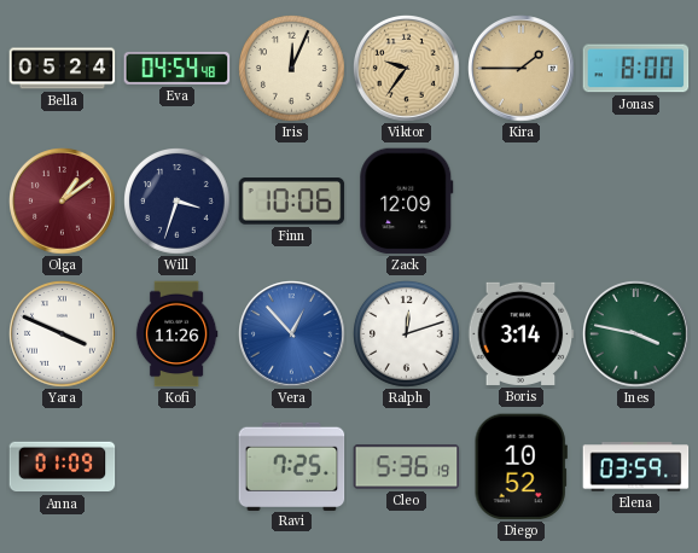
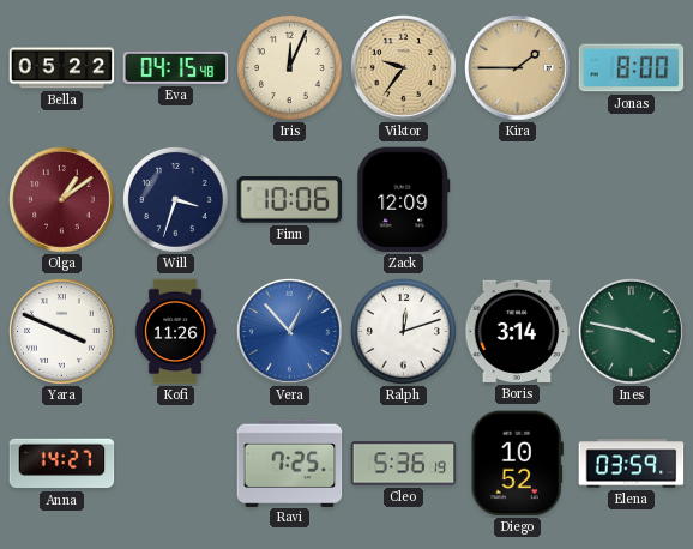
Bella: 05:24 -> 05:22
Eva: 04:54 -> 04:15
Anna: 01:09 -> 14:27
